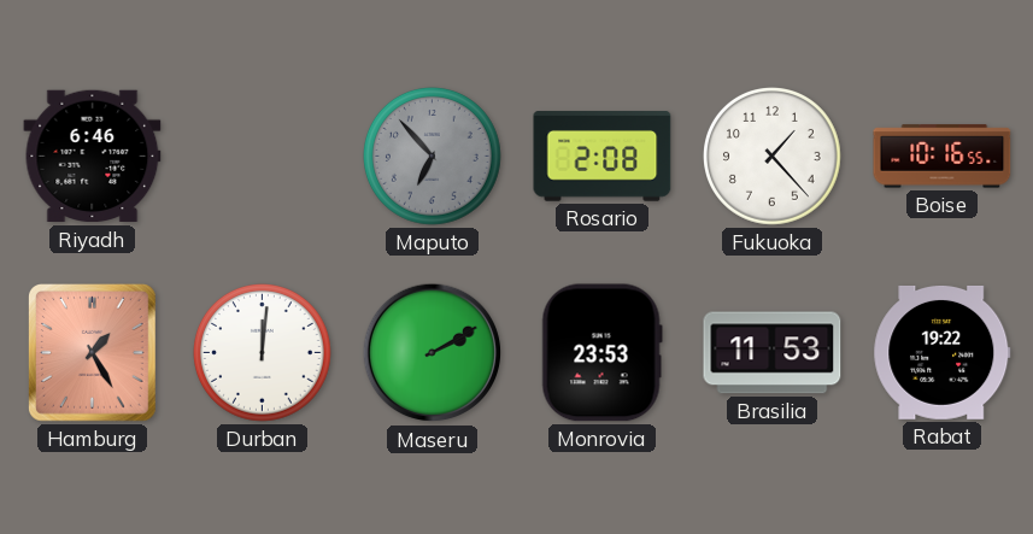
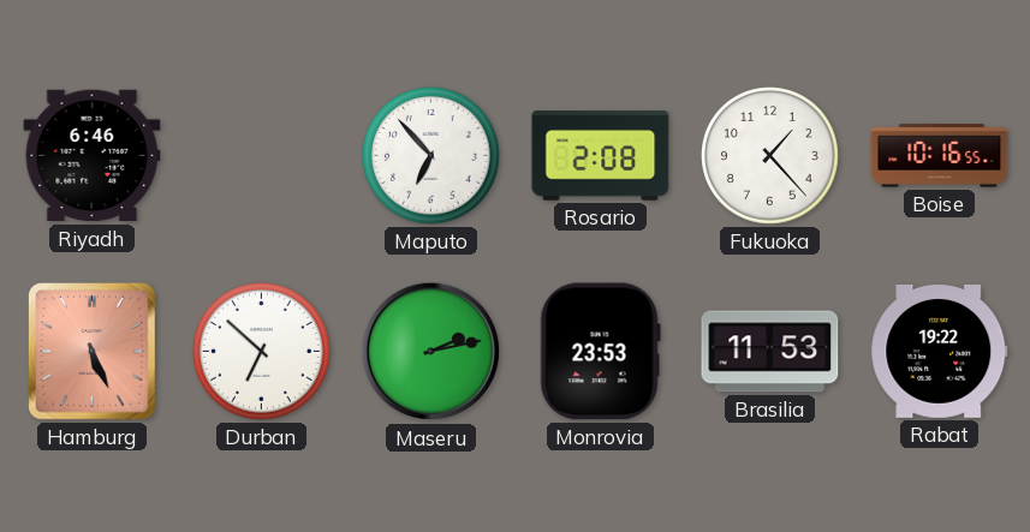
Maputo dial: grey -> white
Hamburg: 1:25 -> 5:26
Durban: 12:01 -> 6:52
Maseru: 2:10 -> 2:13
